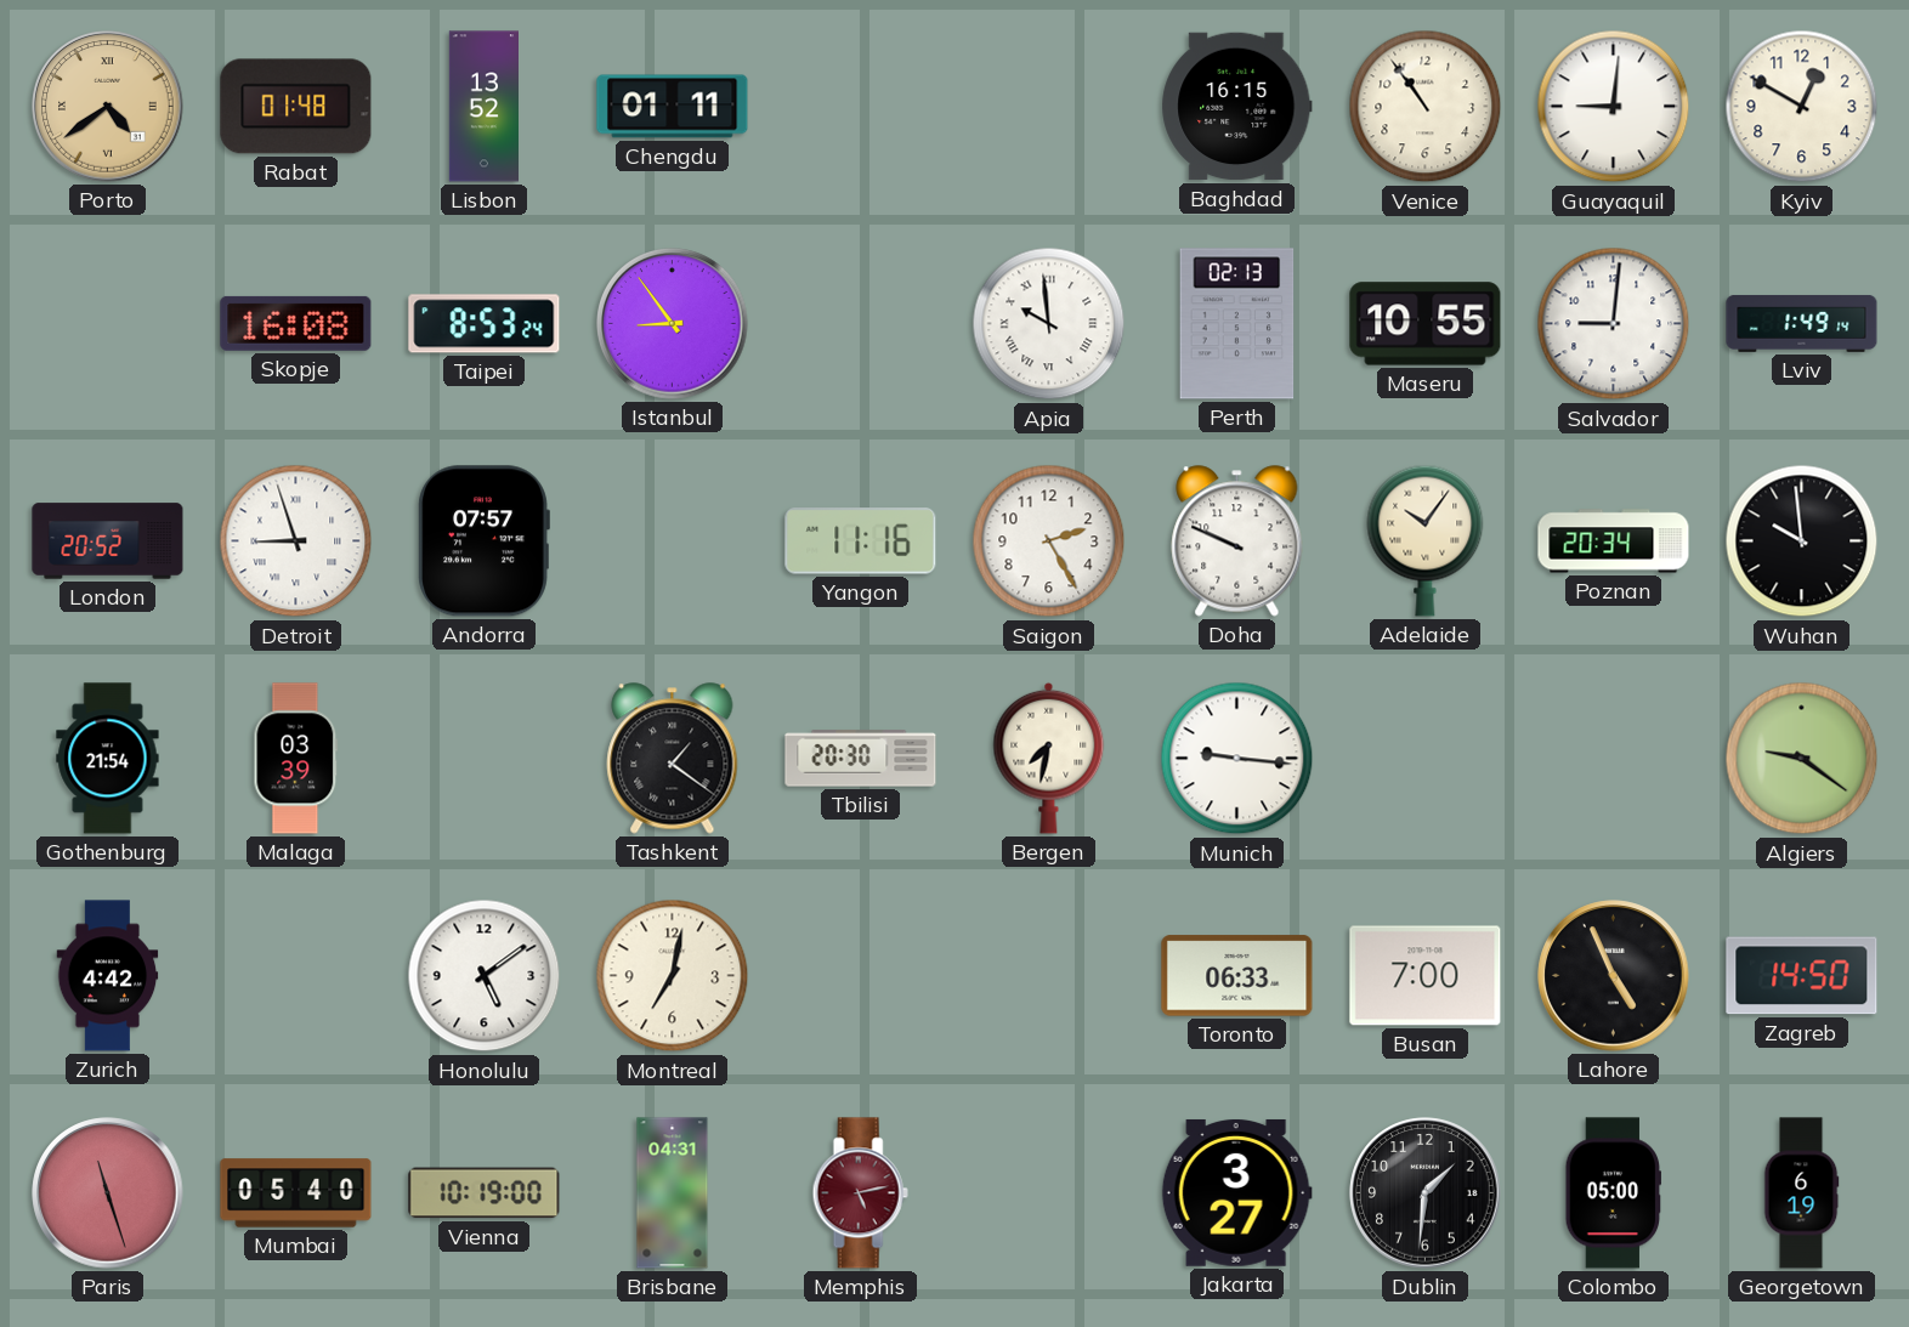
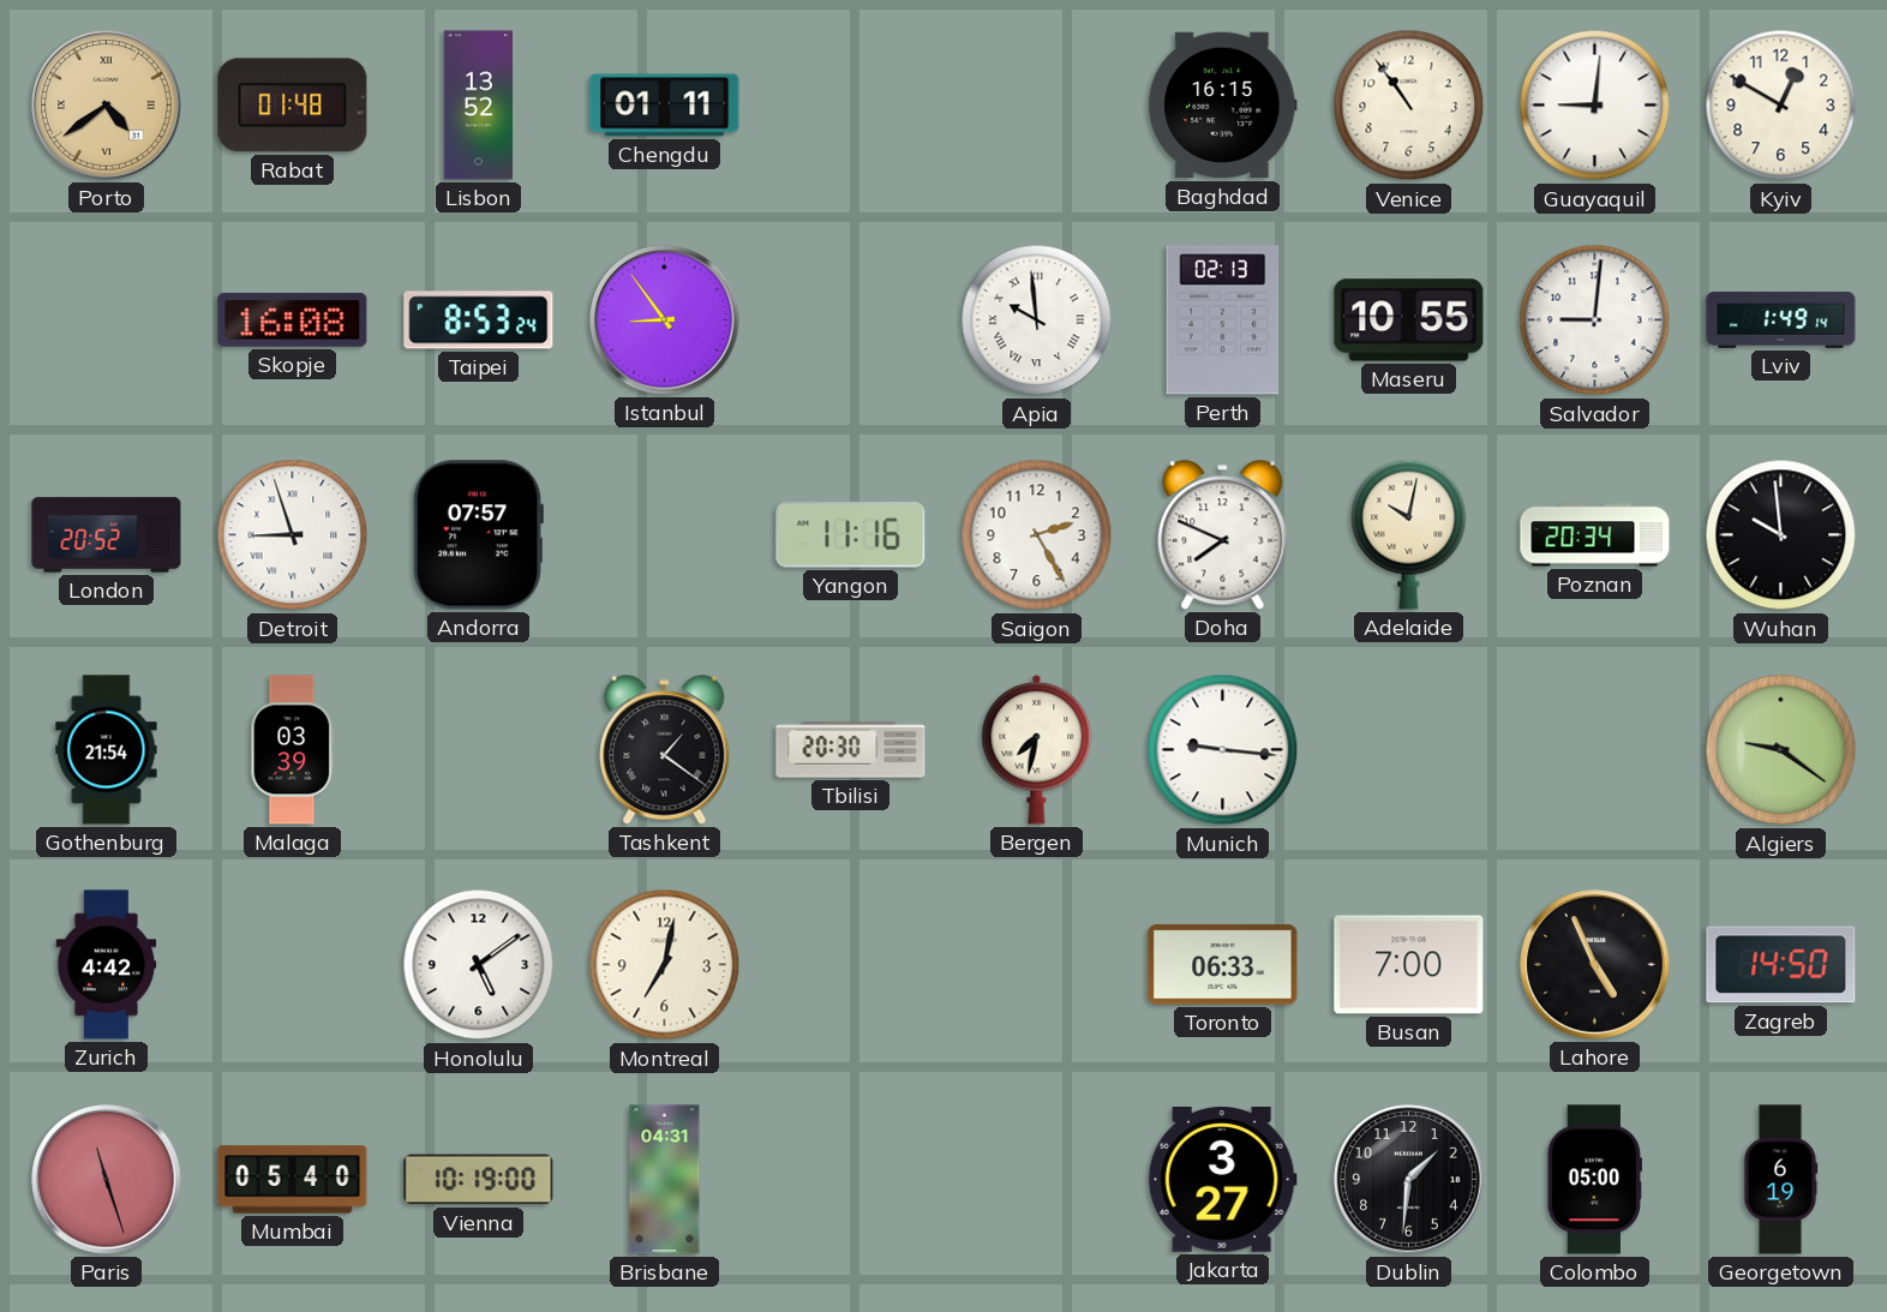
Doha: 9:49 -> 7:49
Adelaide: 10:06 -> 10:02
Memphis: 5:13 -> none
